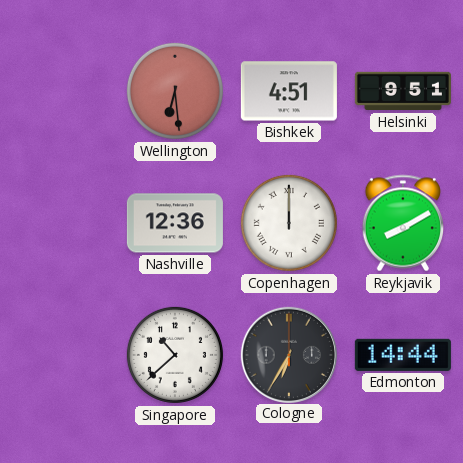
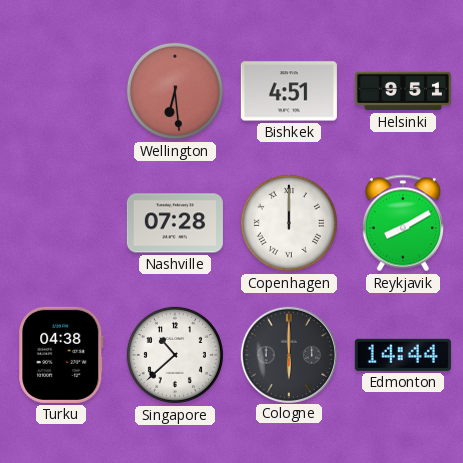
Nashville: 12:36 -> 07:28
Turku: none -> 04:38
Cologne: 6:35 -> 6:00
